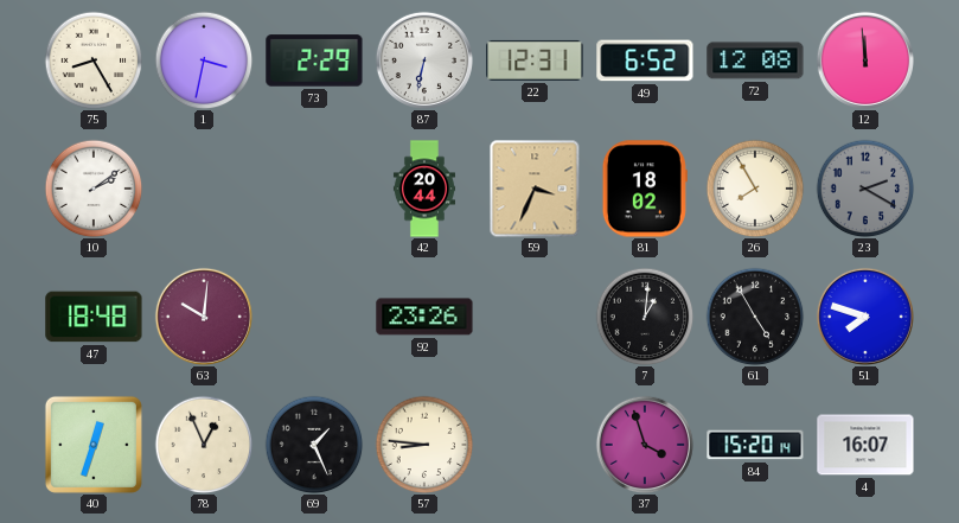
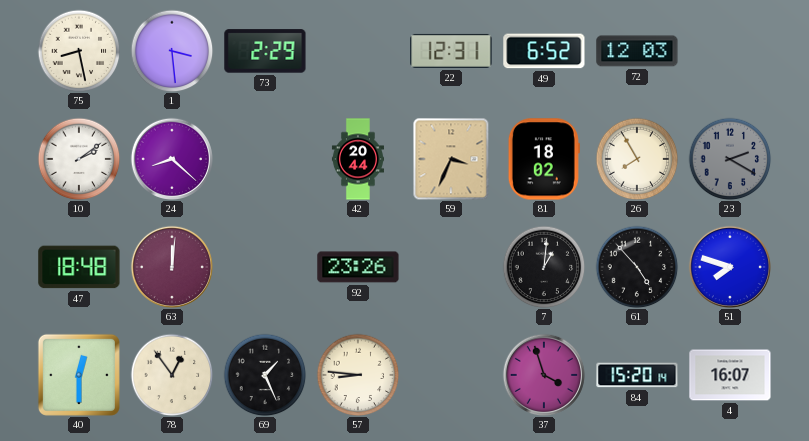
75: 8:25 -> 8:28
1: 3:32 -> 3:29
87: 6:32 -> none
72: 12:08 -> 12:03
12: 11:59 -> none
24: none -> 8:22
63: 10:01 -> 12:01
61: 4:55 -> 4:53
40: 12:33 -> 12:30
78: 12:56 -> 12:54
